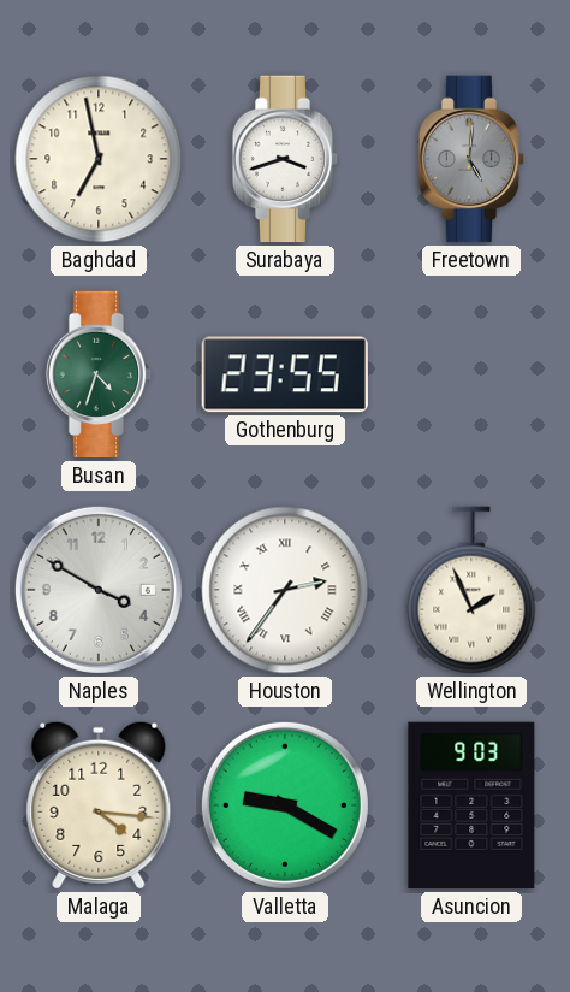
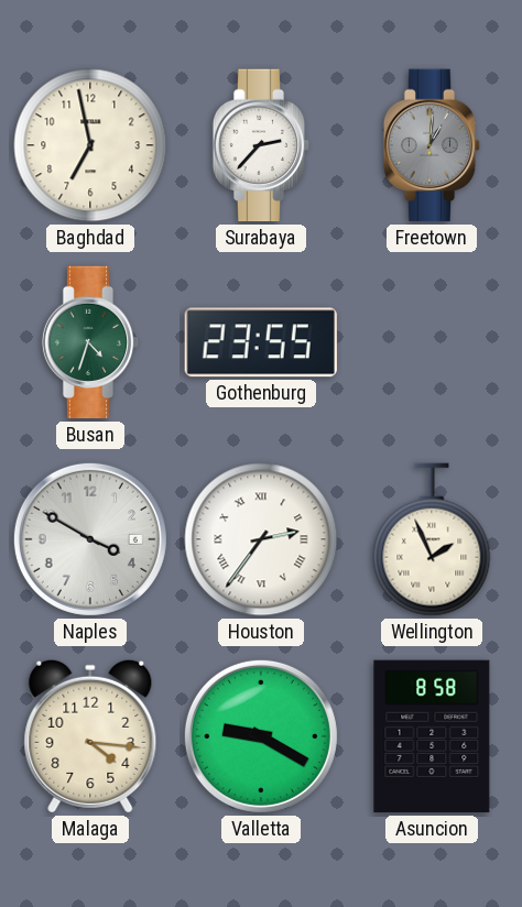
Surabaya: 3:42 -> 2:37
Freetown: 5:01 -> 1:01
Asuncion: 9:03 -> 8:58
